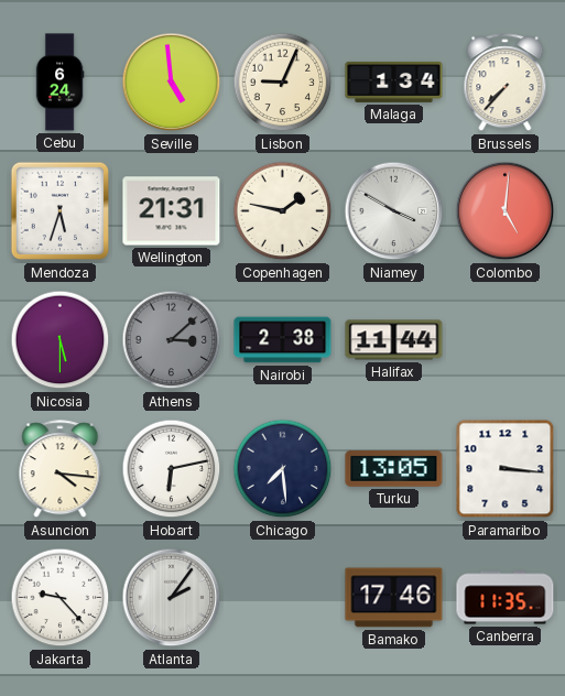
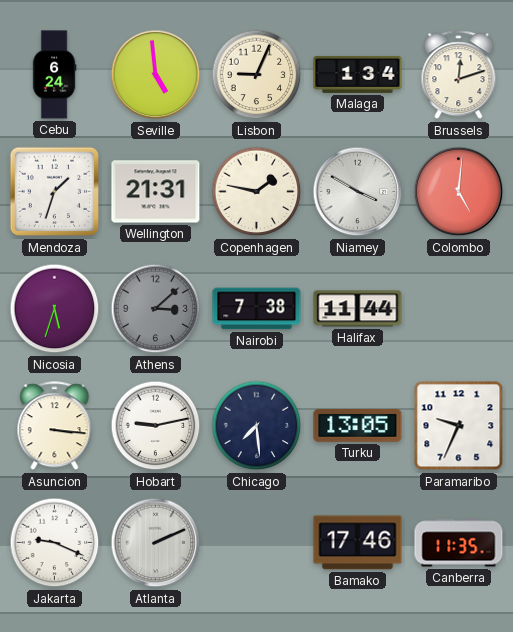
Brussels: 7:37 -> 12:12
Mendoza: 5:33 -> 1:33
Nicosia: 5:30 -> 5:33
Nairobi: 2:38 -> 7:38
Asuncion: 4:16 -> 3:16
Hobart: 6:13 -> 9:13
Paramaribo: 3:16 -> 9:34
Jakarta: 9:23 -> 9:19
Atlanta: 2:06 -> 2:11
